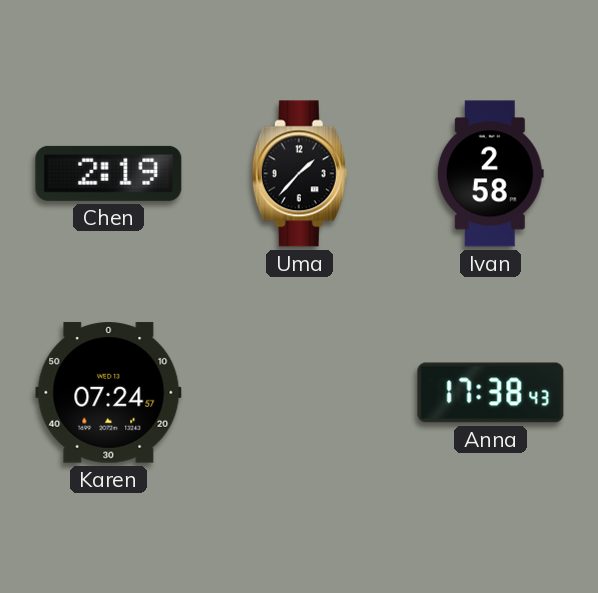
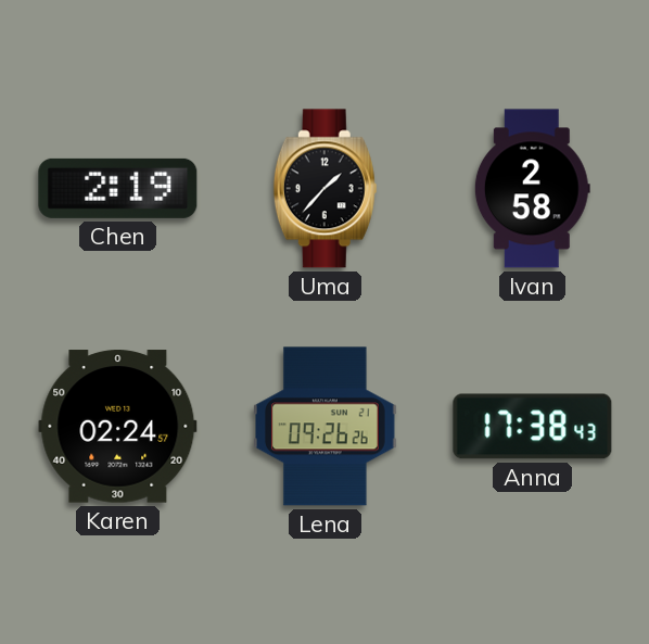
Karen: 07:24 -> 02:24
Lena: none -> 09:26
